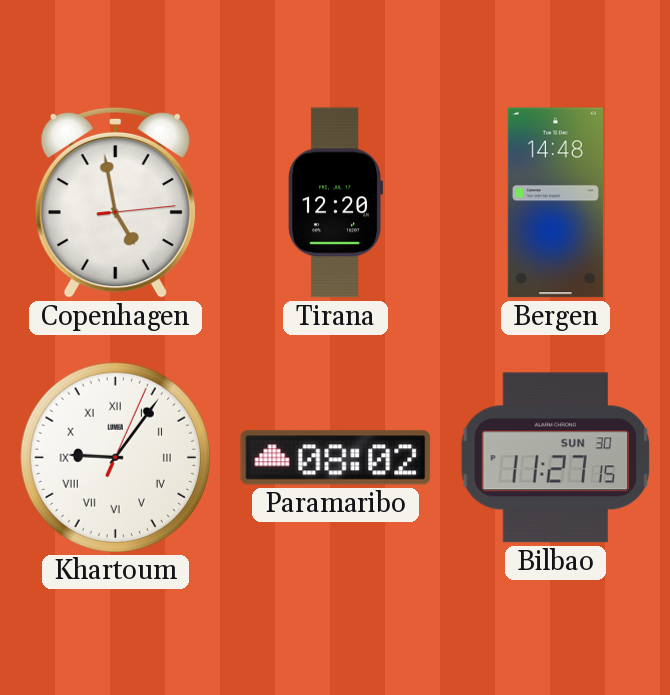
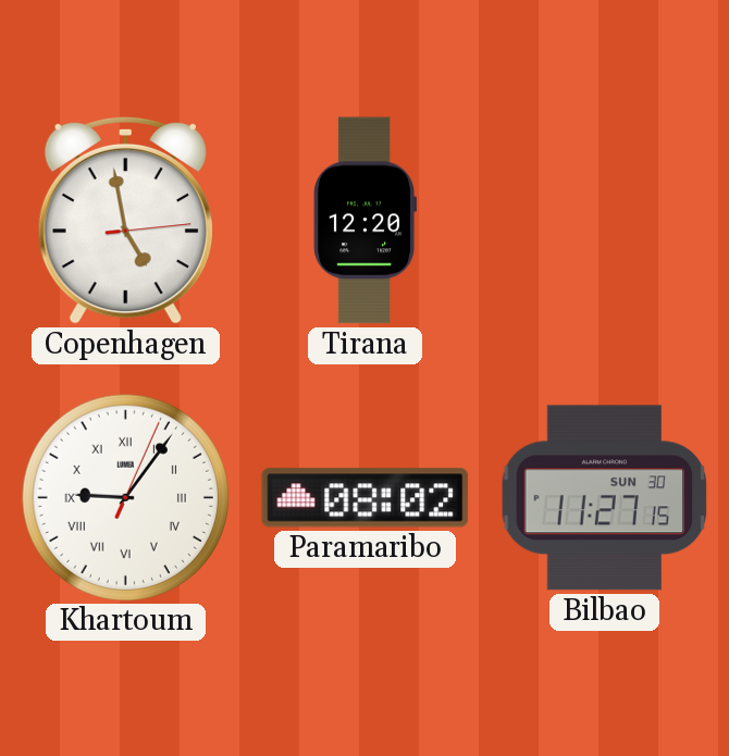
Bergen: 14:48 -> none
